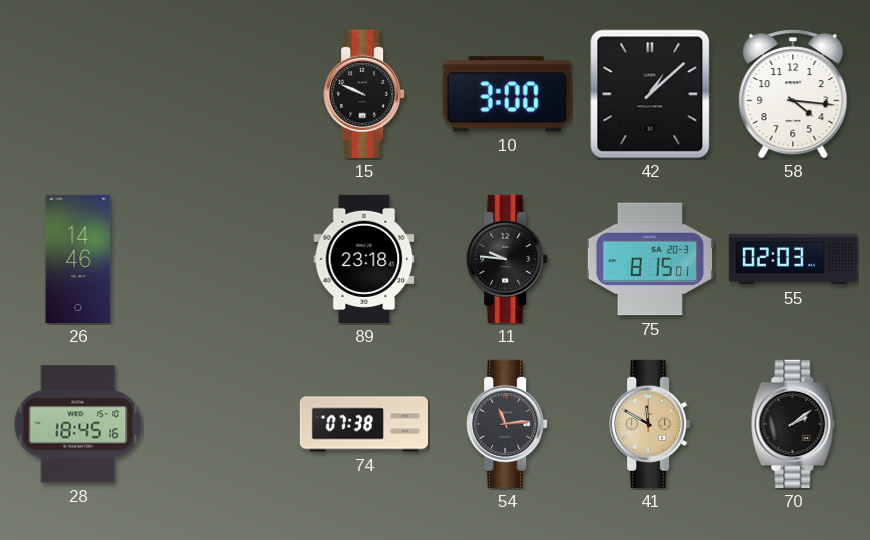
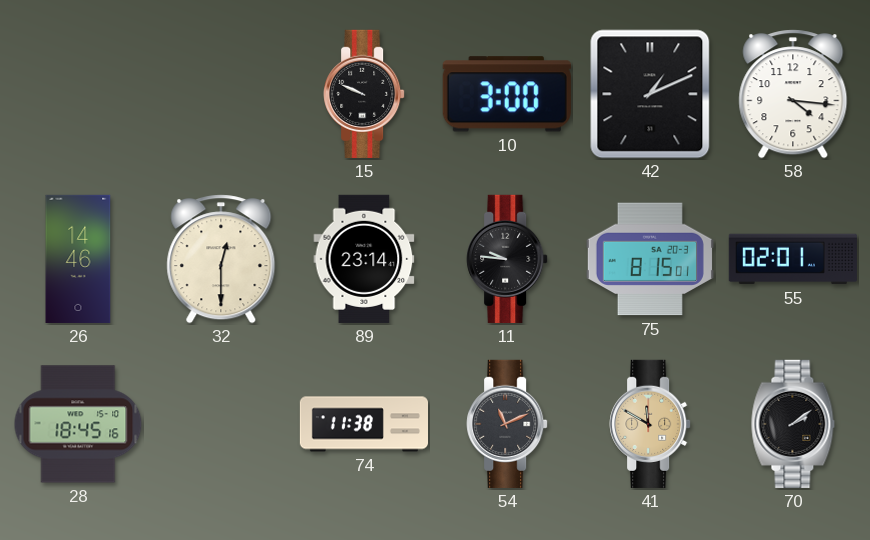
42: 1:08 -> 1:11
32: none -> 12:30
89: 23:18 -> 23:14
55: 02:03 -> 02:01
74: 07:38 -> 11:38
54: 11:14 -> 11:11
